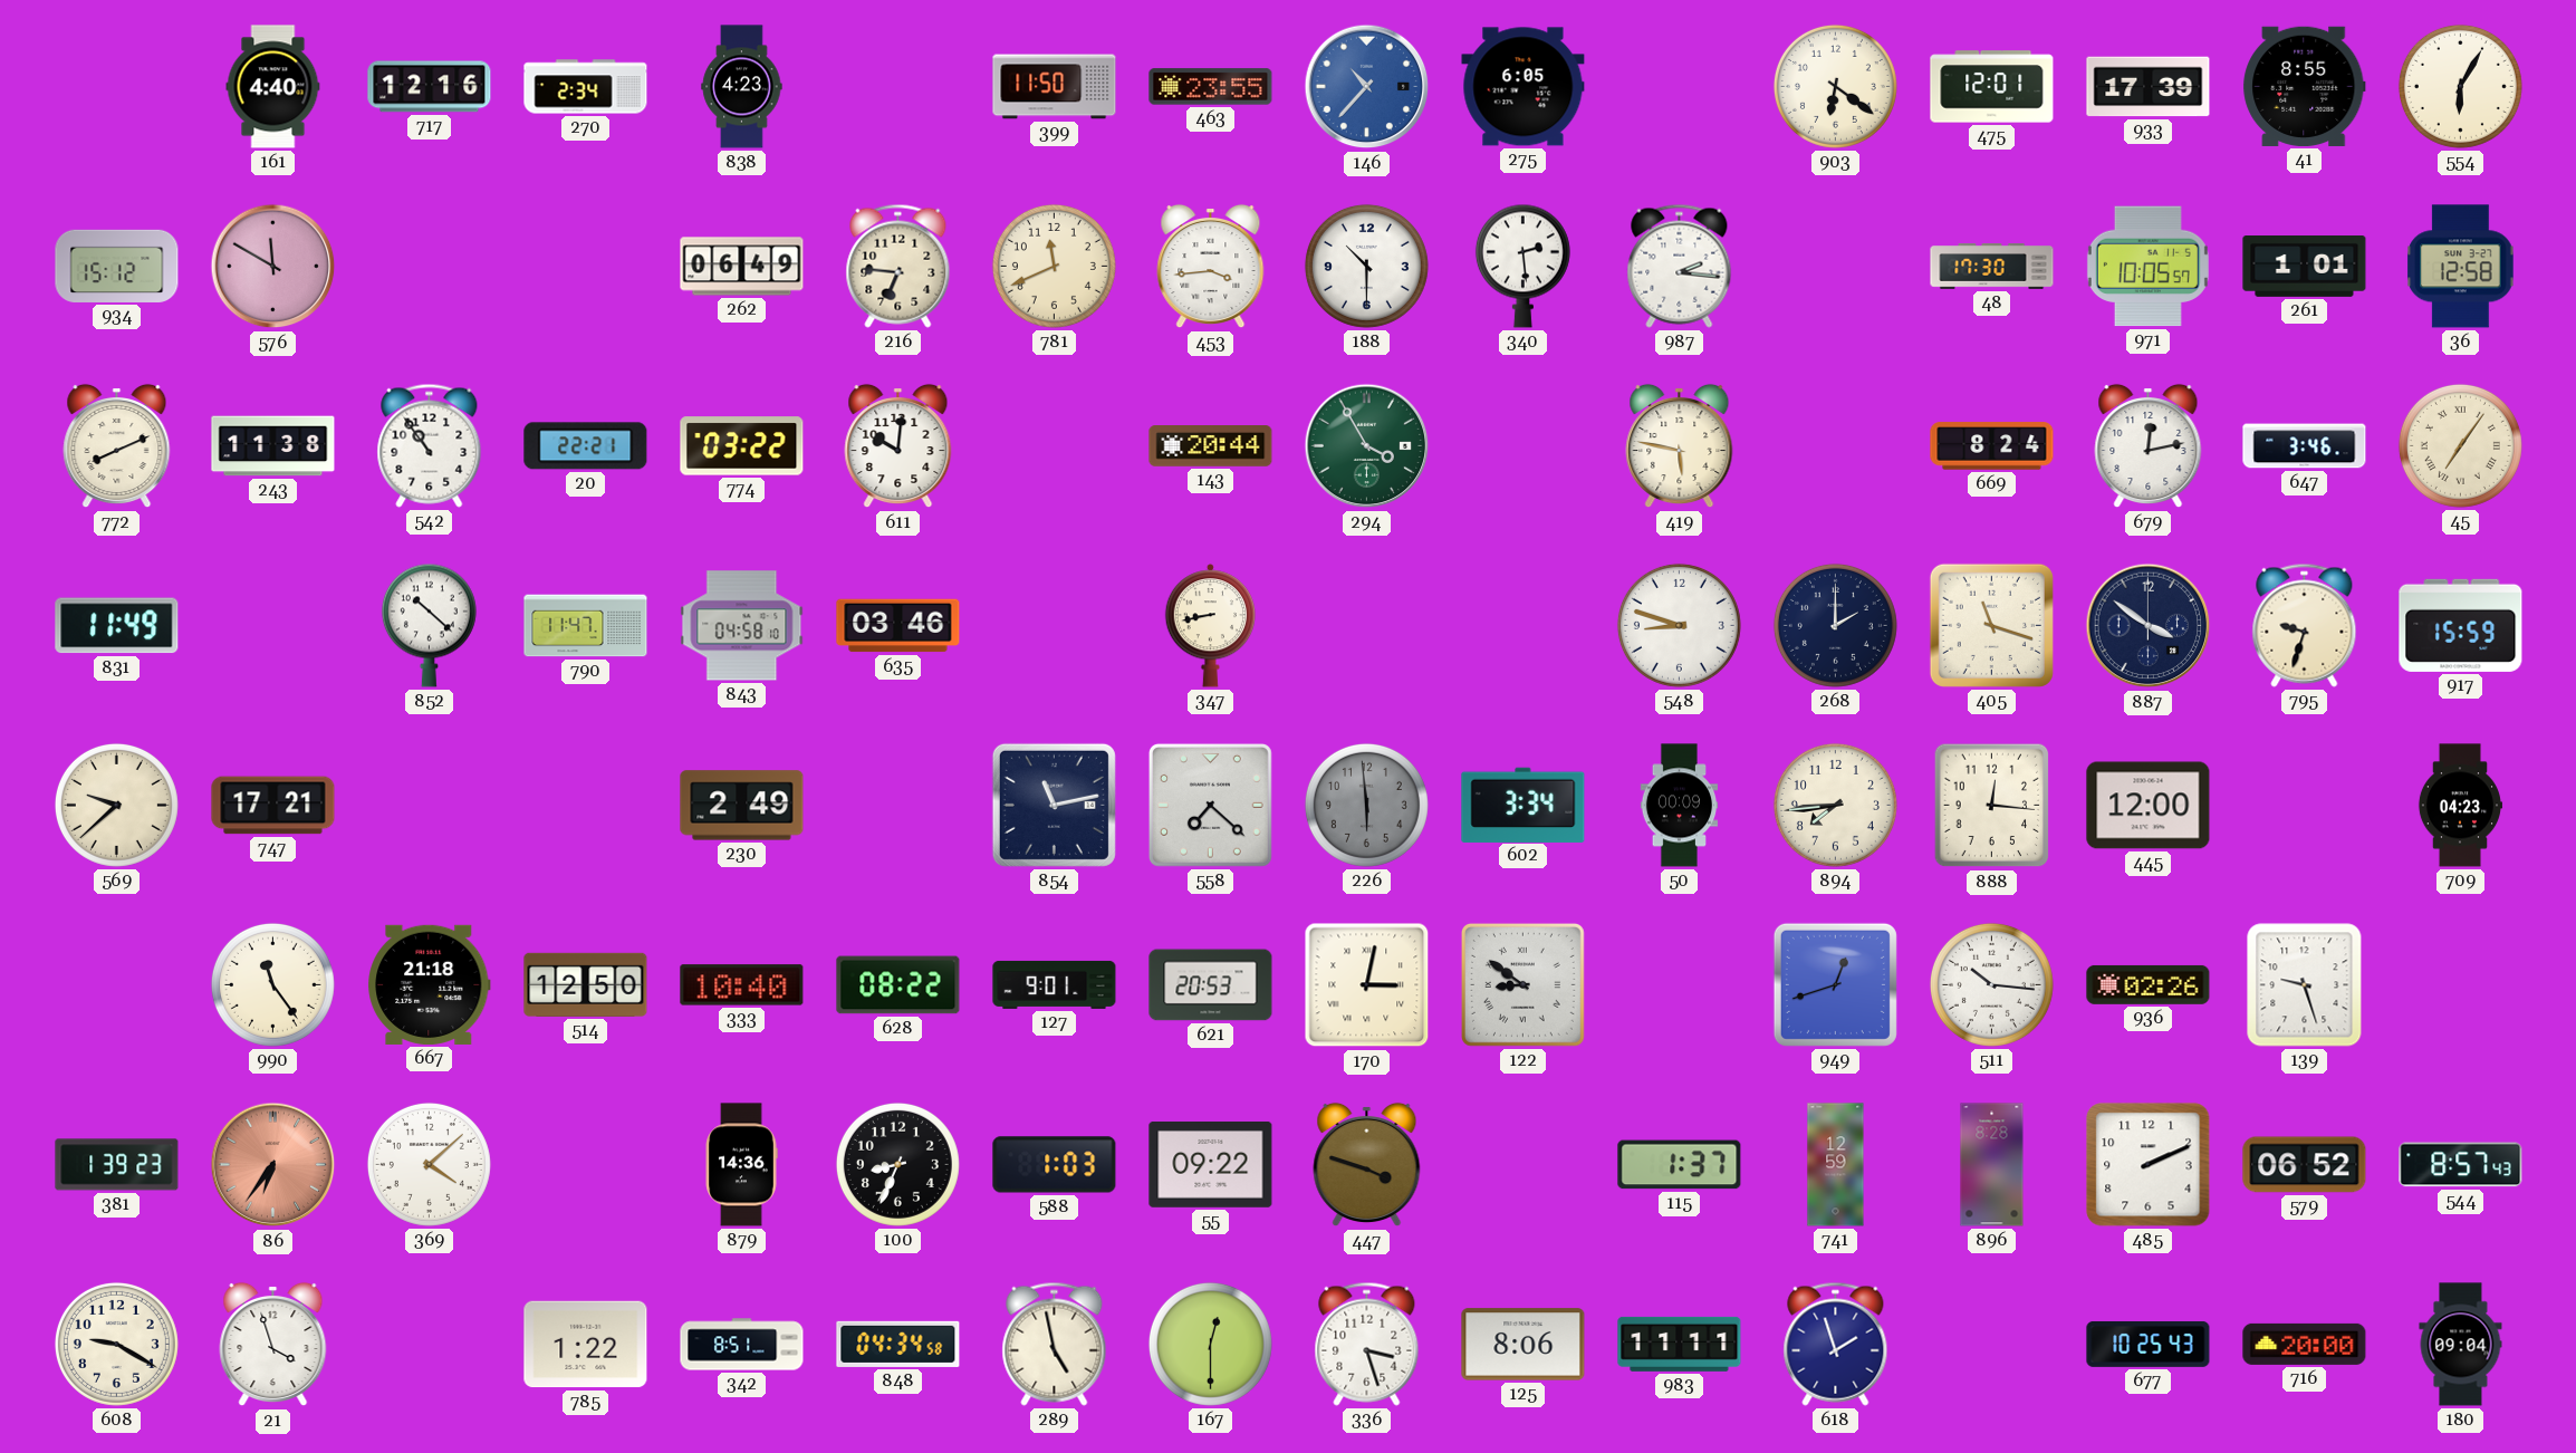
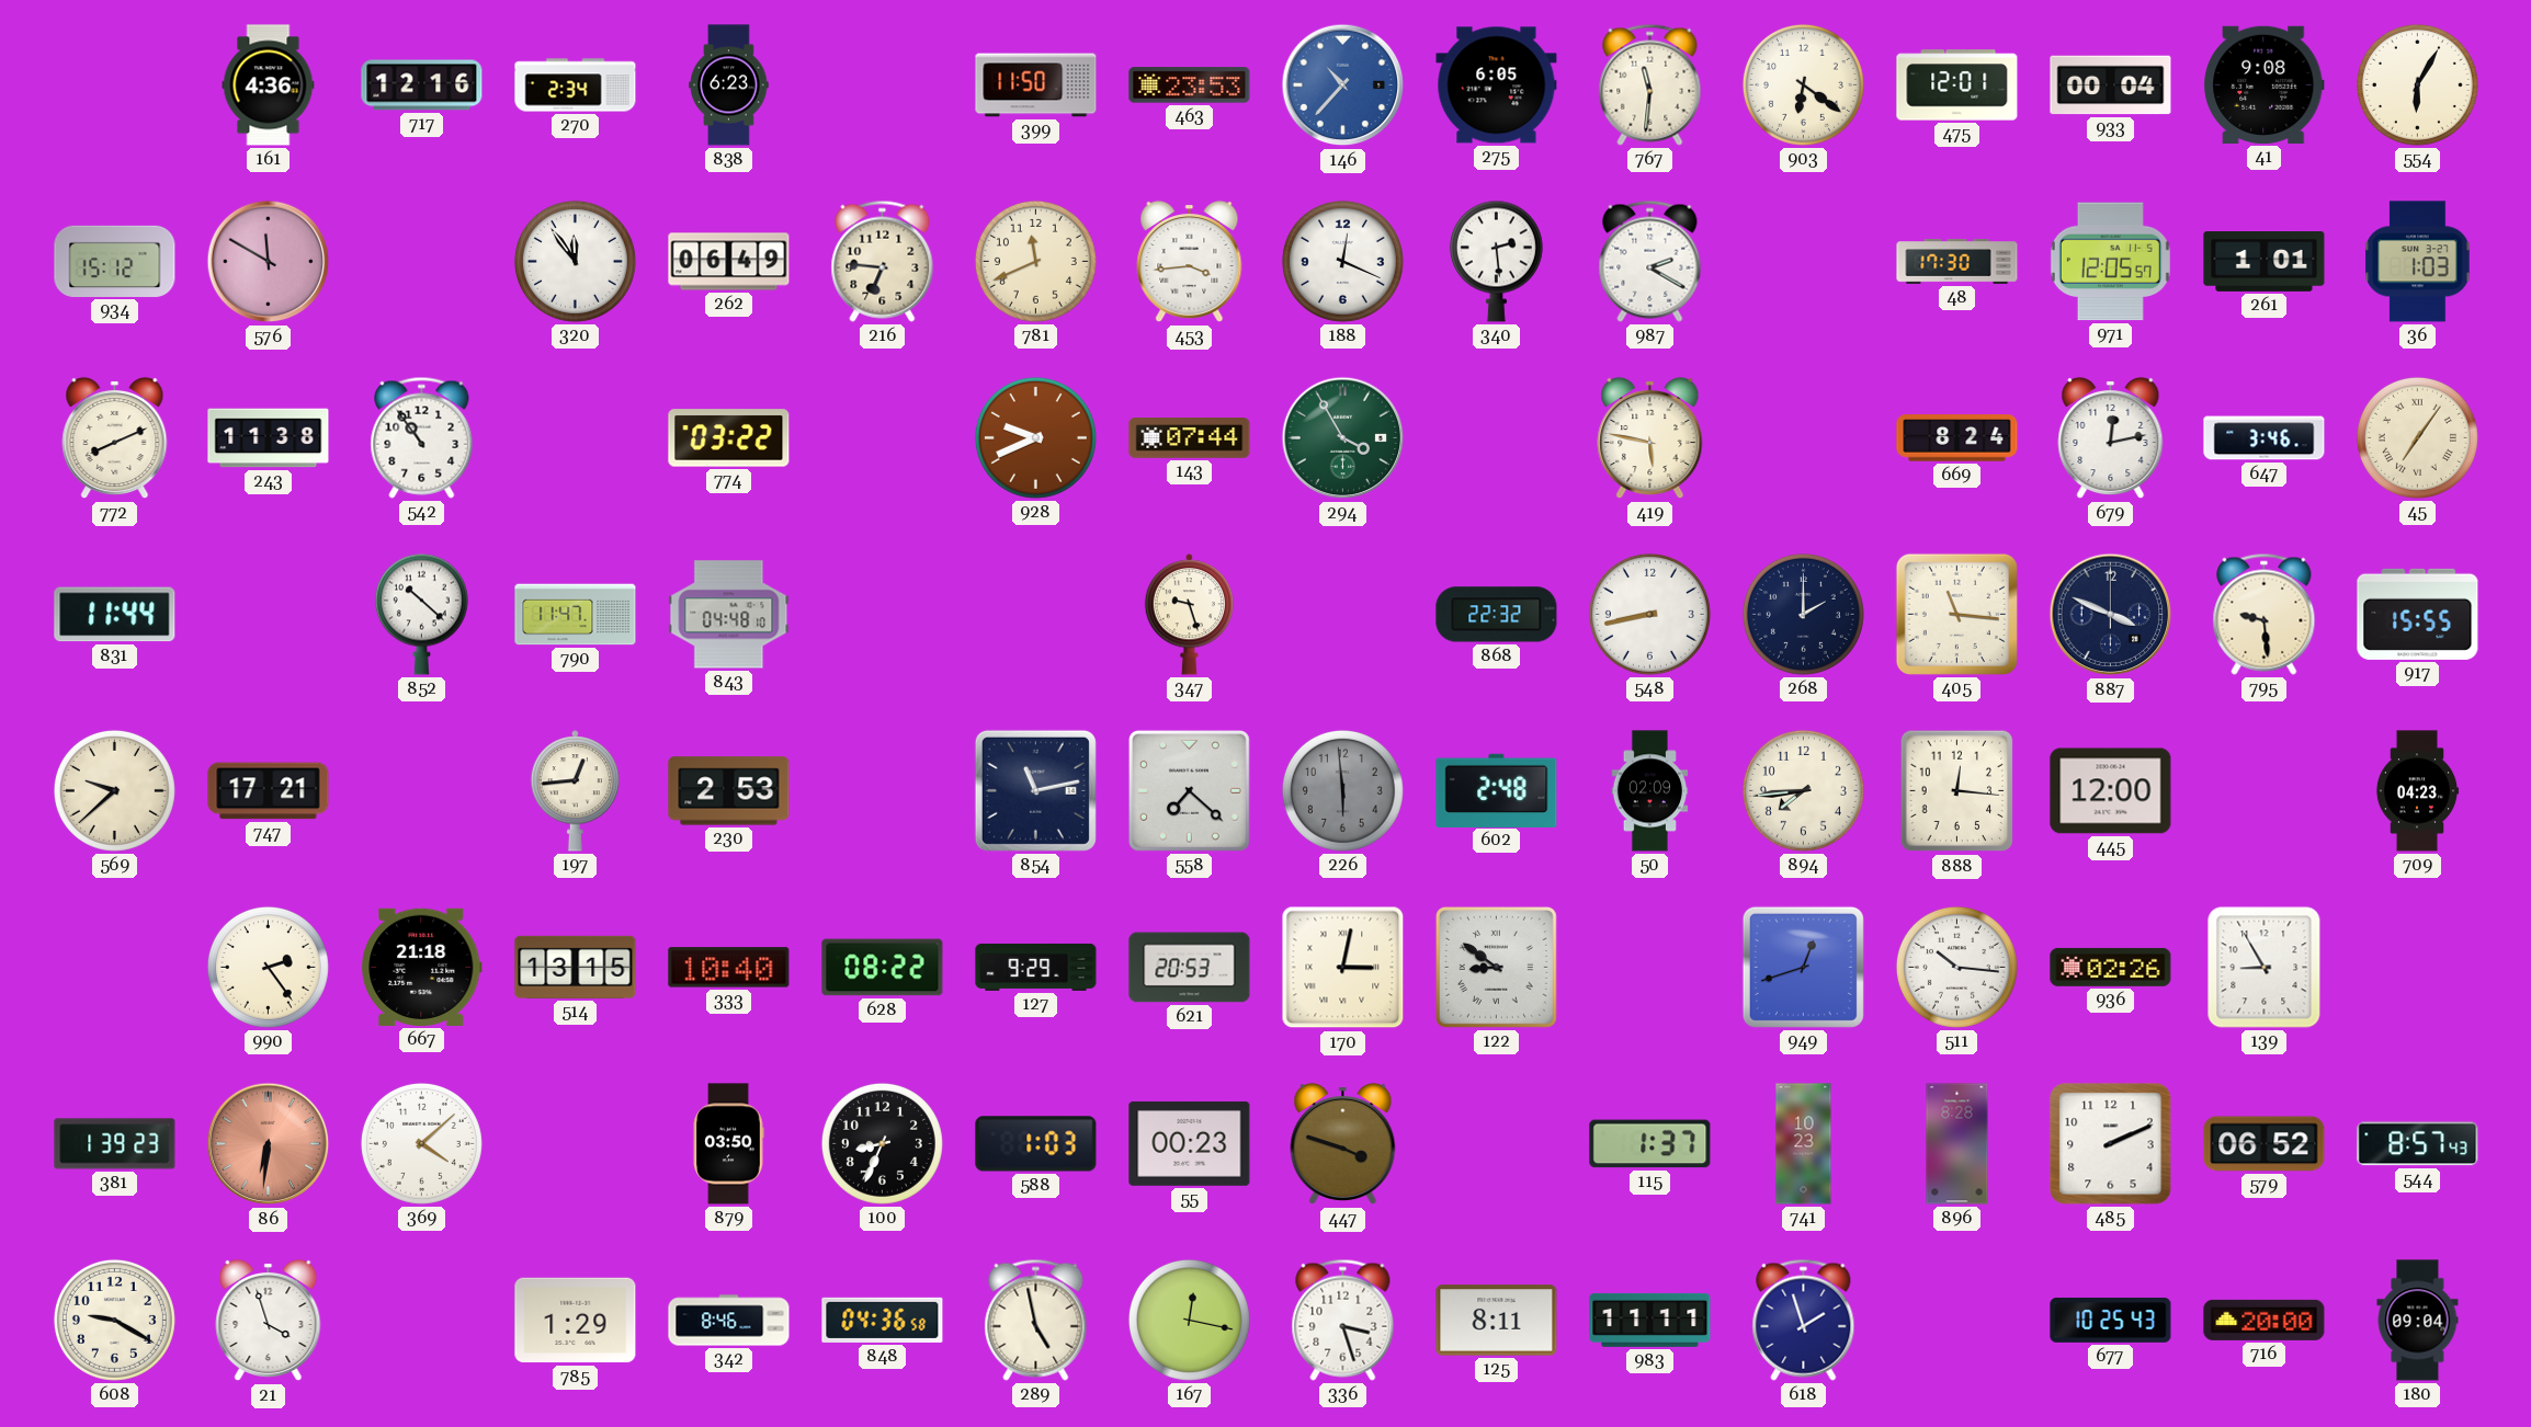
161: 4:40 -> 4:36
838: 4:23 -> 6:23
463: 23:55 -> 23:53
767: none -> 11:31
933: 17:39 -> 00:04
41: 8:55 -> 9:08
320: none -> 11:54
188: 10:30 -> 12:19
987: 2:16 -> 2:20
971: 10:05 -> 12:05
36: 12:58 -> 1:03
20: 22:21 -> none
611: 10:01 -> none
928: none -> 9:41
143: 20:44 -> 07:44
831: 11:49 -> 11:44
843: 04:58 -> 04:48
635: 03:46 -> none
347: 8:43 -> 9:27
868: none -> 22:32
548: 8:48 -> 8:43
405: 11:18 -> 11:16
887: 3:51 -> 3:49
795: 9:33 -> 9:29
917: 15:59 -> 15:55
197: none -> 12:44
230: 2:49 -> 2:53
602: 3:34 -> 2:48
50: 00:09 -> 02:09
990: 11:24 -> 2:24
514: 12:50 -> 13:15
127: 9:01 -> 9:29
139: 9:27 -> 8:55
86: 6:36 -> 6:31
879: 14:36 -> 03:50
55: 09:22 -> 00:23
741: 12:59 -> 10:23
785: 1:22 -> 1:29
342: 8:51 -> 8:46
848: 04:34 -> 04:36
167: 12:30 -> 12:17
125: 8:06 -> 8:11
